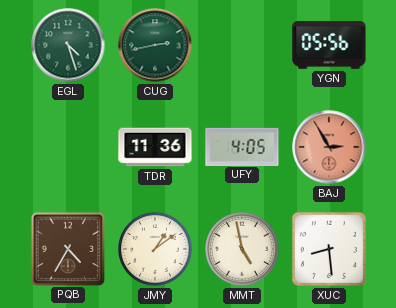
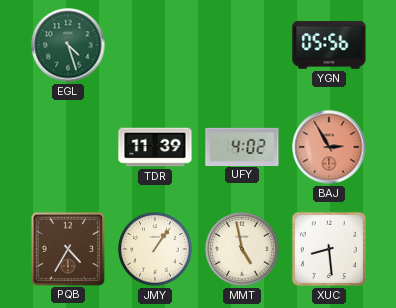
CUG: 2:43 -> none
TDR: 11:36 -> 11:39
UFY: 4:05 -> 4:02
JMY: 1:09 -> 1:06
